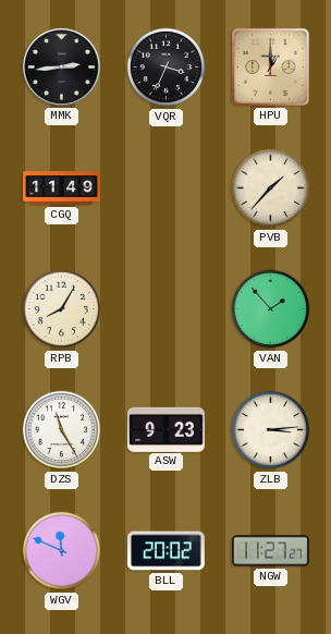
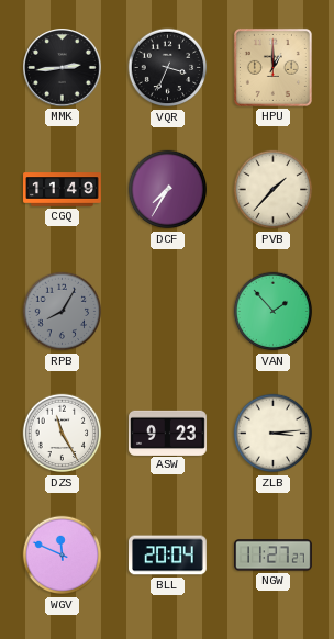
DCF: none -> 7:35
RPB dial: cream -> grey
BLL: 20:02 -> 20:04
